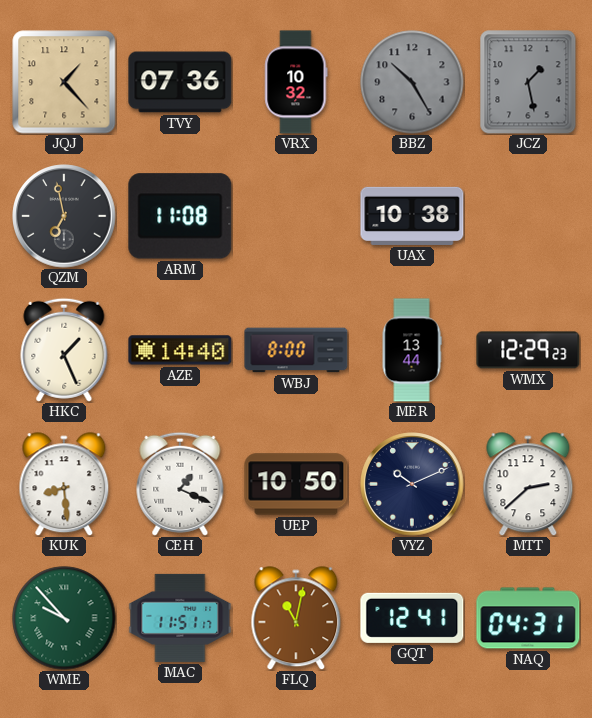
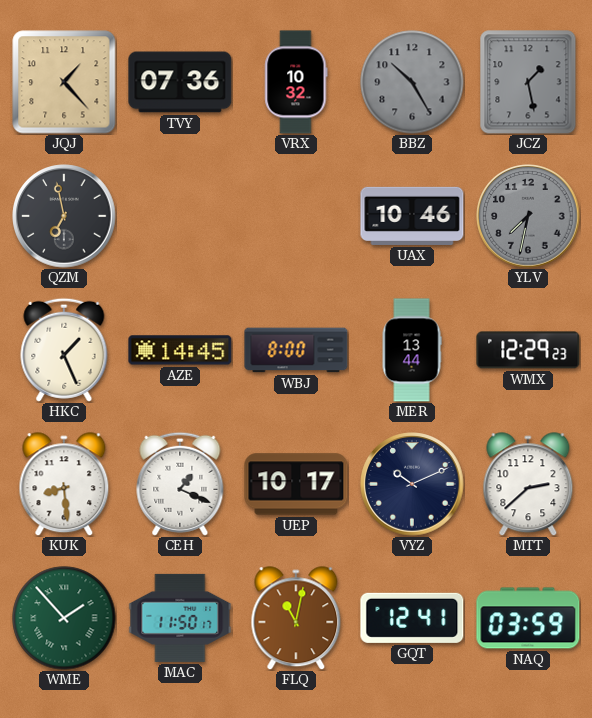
ARM: 11:08 -> none
UAX: 10:38 -> 10:46
YLV: none -> 7:32
AZE: 14:40 -> 14:45
UEP: 10:50 -> 10:17
WME: 9:53 -> 1:53
MAC: 11:51 -> 11:50
NAQ: 04:31 -> 03:59
